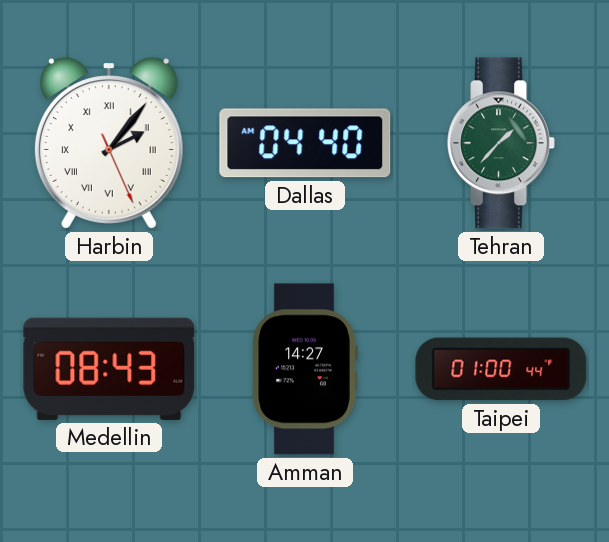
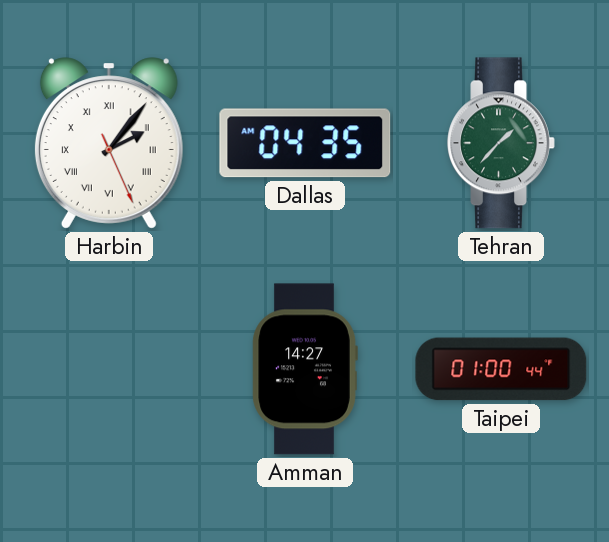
Dallas: 04:40 -> 04:35
Medellin: 08:43 -> none
